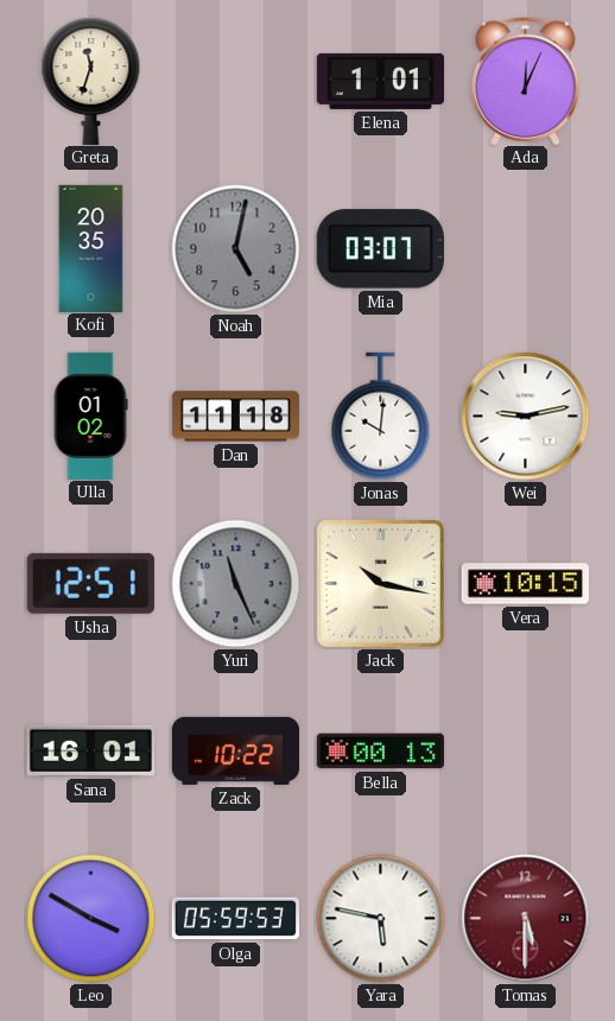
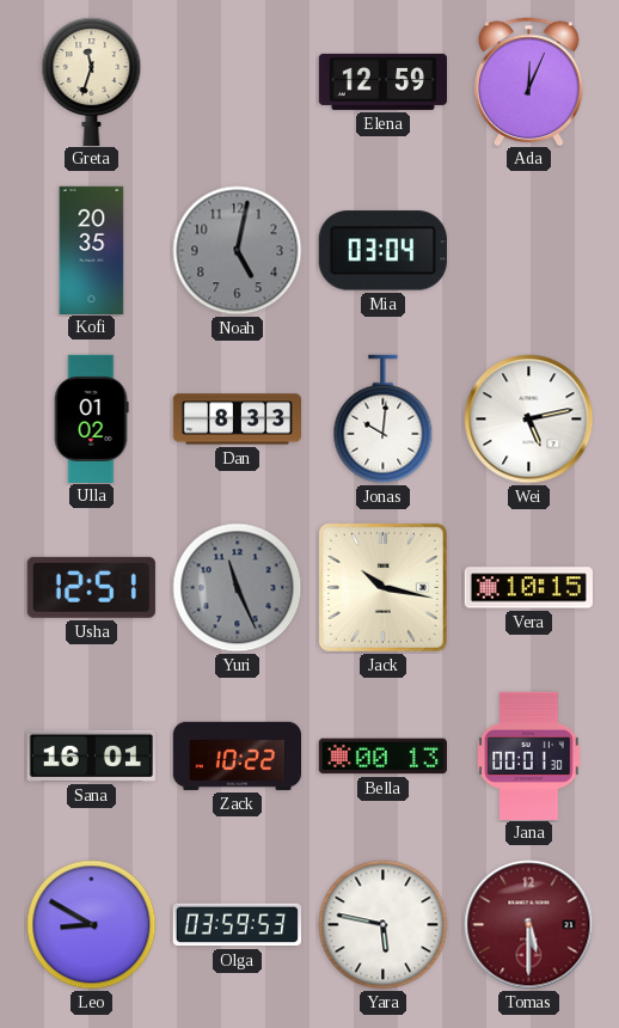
Elena: 1:01 -> 12:59
Mia: 03:07 -> 03:04
Dan: 11:18 -> 8:33
Wei: 9:13 -> 5:13
Jana: none -> 00:01
Leo: 3:50 -> 8:50
Olga: 05:59 -> 03:59
